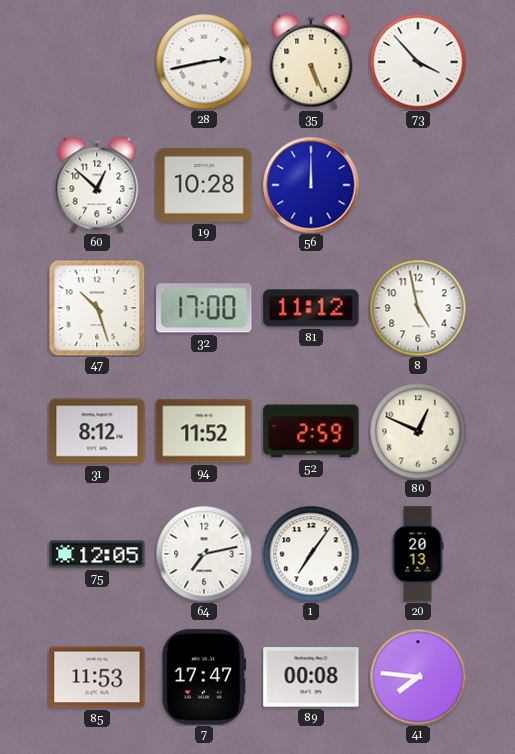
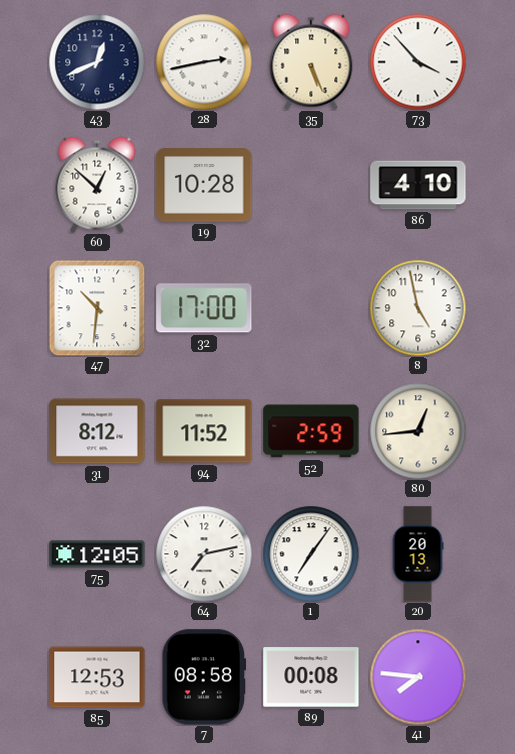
43: none -> 12:41
56: 12:00 -> none
86: none -> 4:10
47: 10:27 -> 10:31
81: 11:12 -> none
80: 12:49 -> 12:44
85: 11:53 -> 12:53
7: 17:47 -> 08:58
